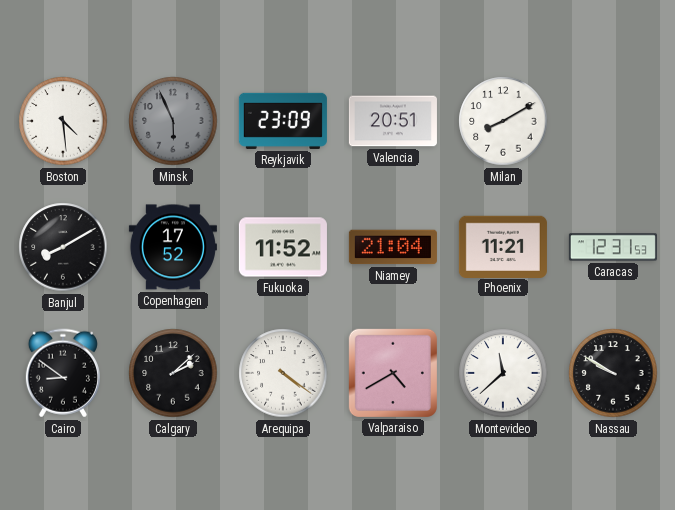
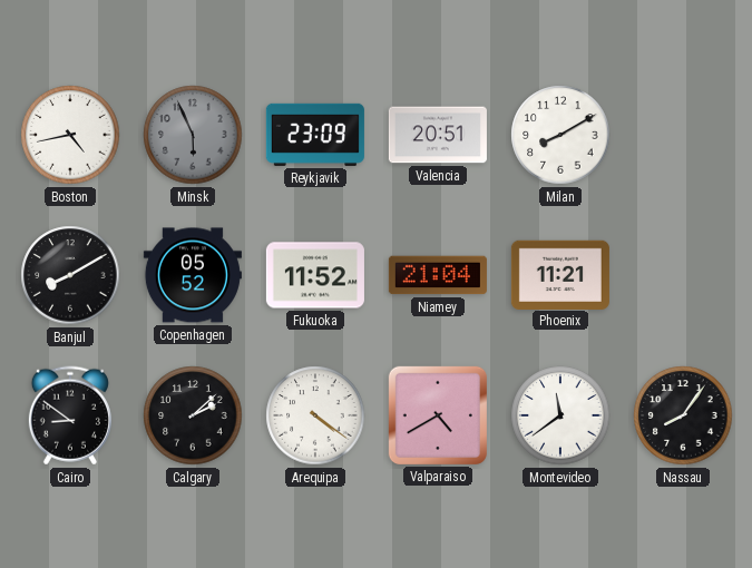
Boston: 4:29 -> 4:43
Copenhagen: 17:52 -> 05:52
Caracas: 12:31 -> none
Montevideo: 11:38 -> 11:39
Nassau: 9:50 -> 8:06
